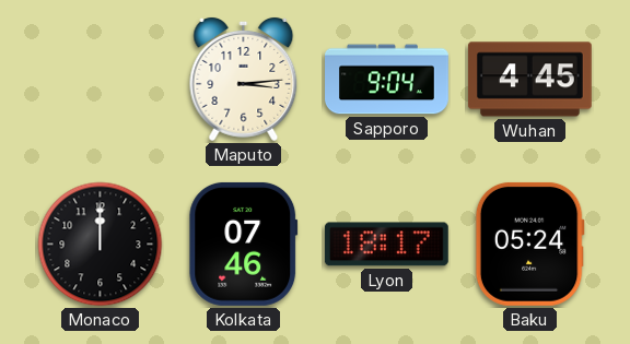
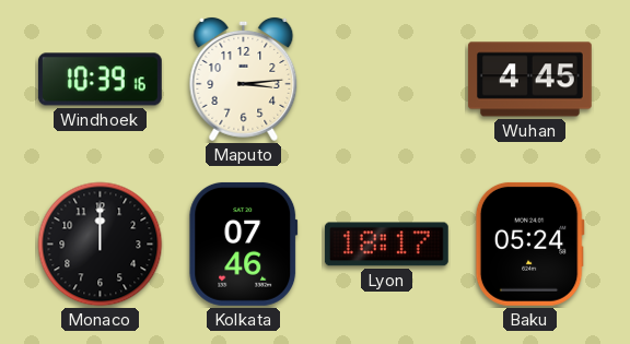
Windhoek: none -> 10:39
Sapporo: 9:04 -> none
